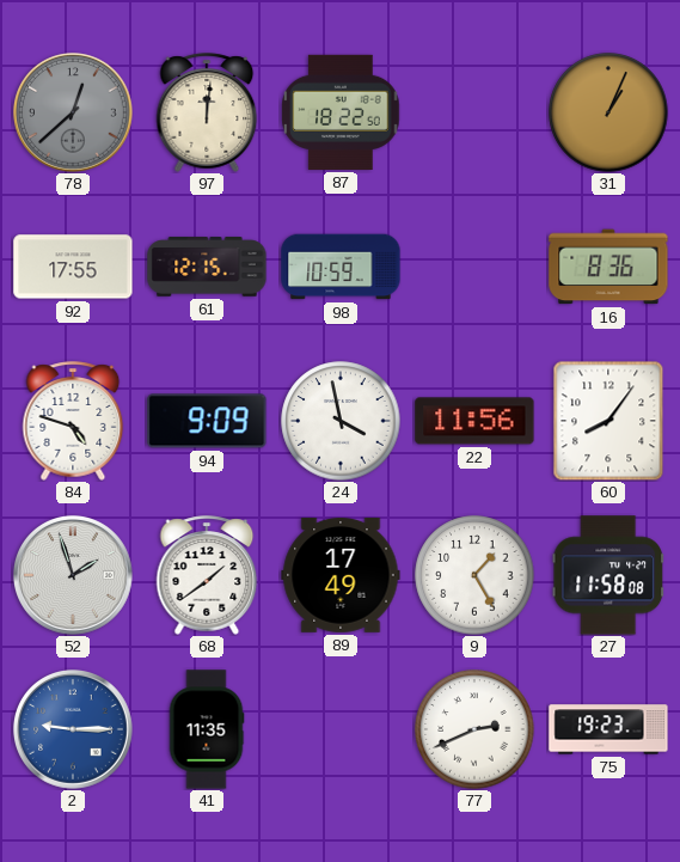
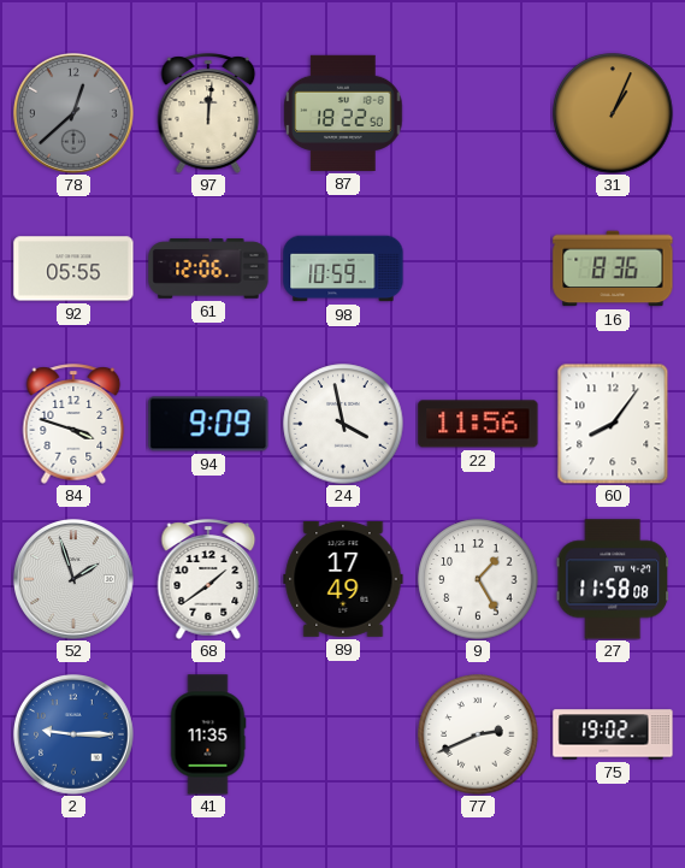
92: 17:55 -> 05:55
61: 12:15 -> 12:06
84: 4:48 -> 3:48
75: 19:23 -> 19:02
